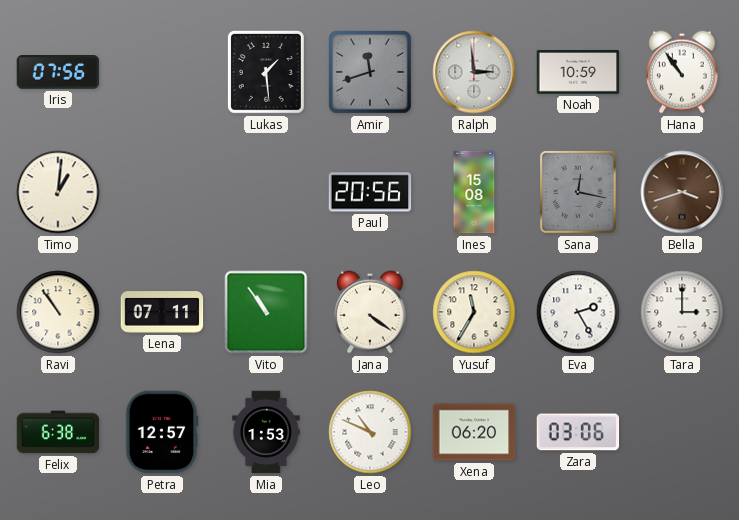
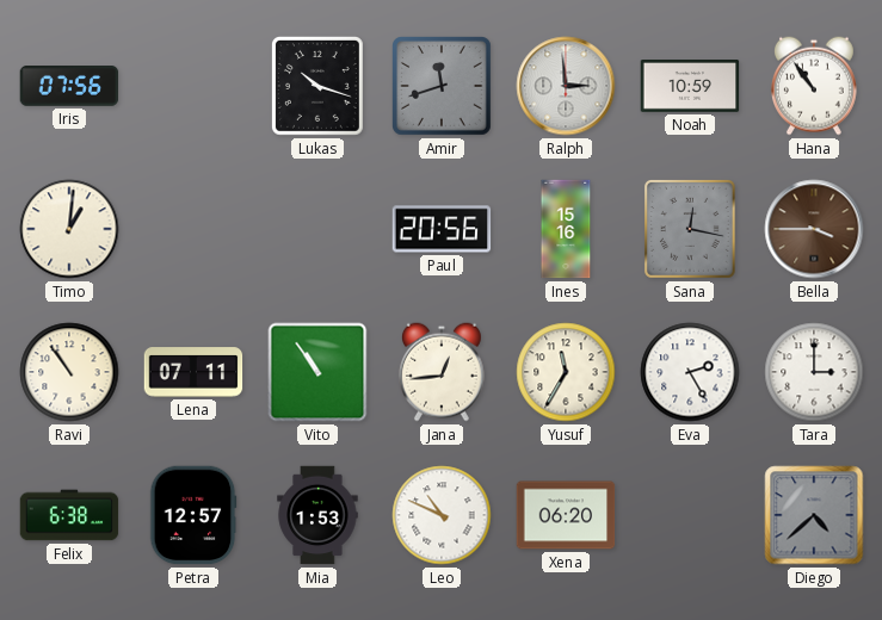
Lukas: 1:29 -> 10:18
Ines: 15:08 -> 15:16
Bella: 3:42 -> 3:45
Jana: 4:21 -> 12:44
Zara: 03:06 -> none
Diego: none -> 4:38
